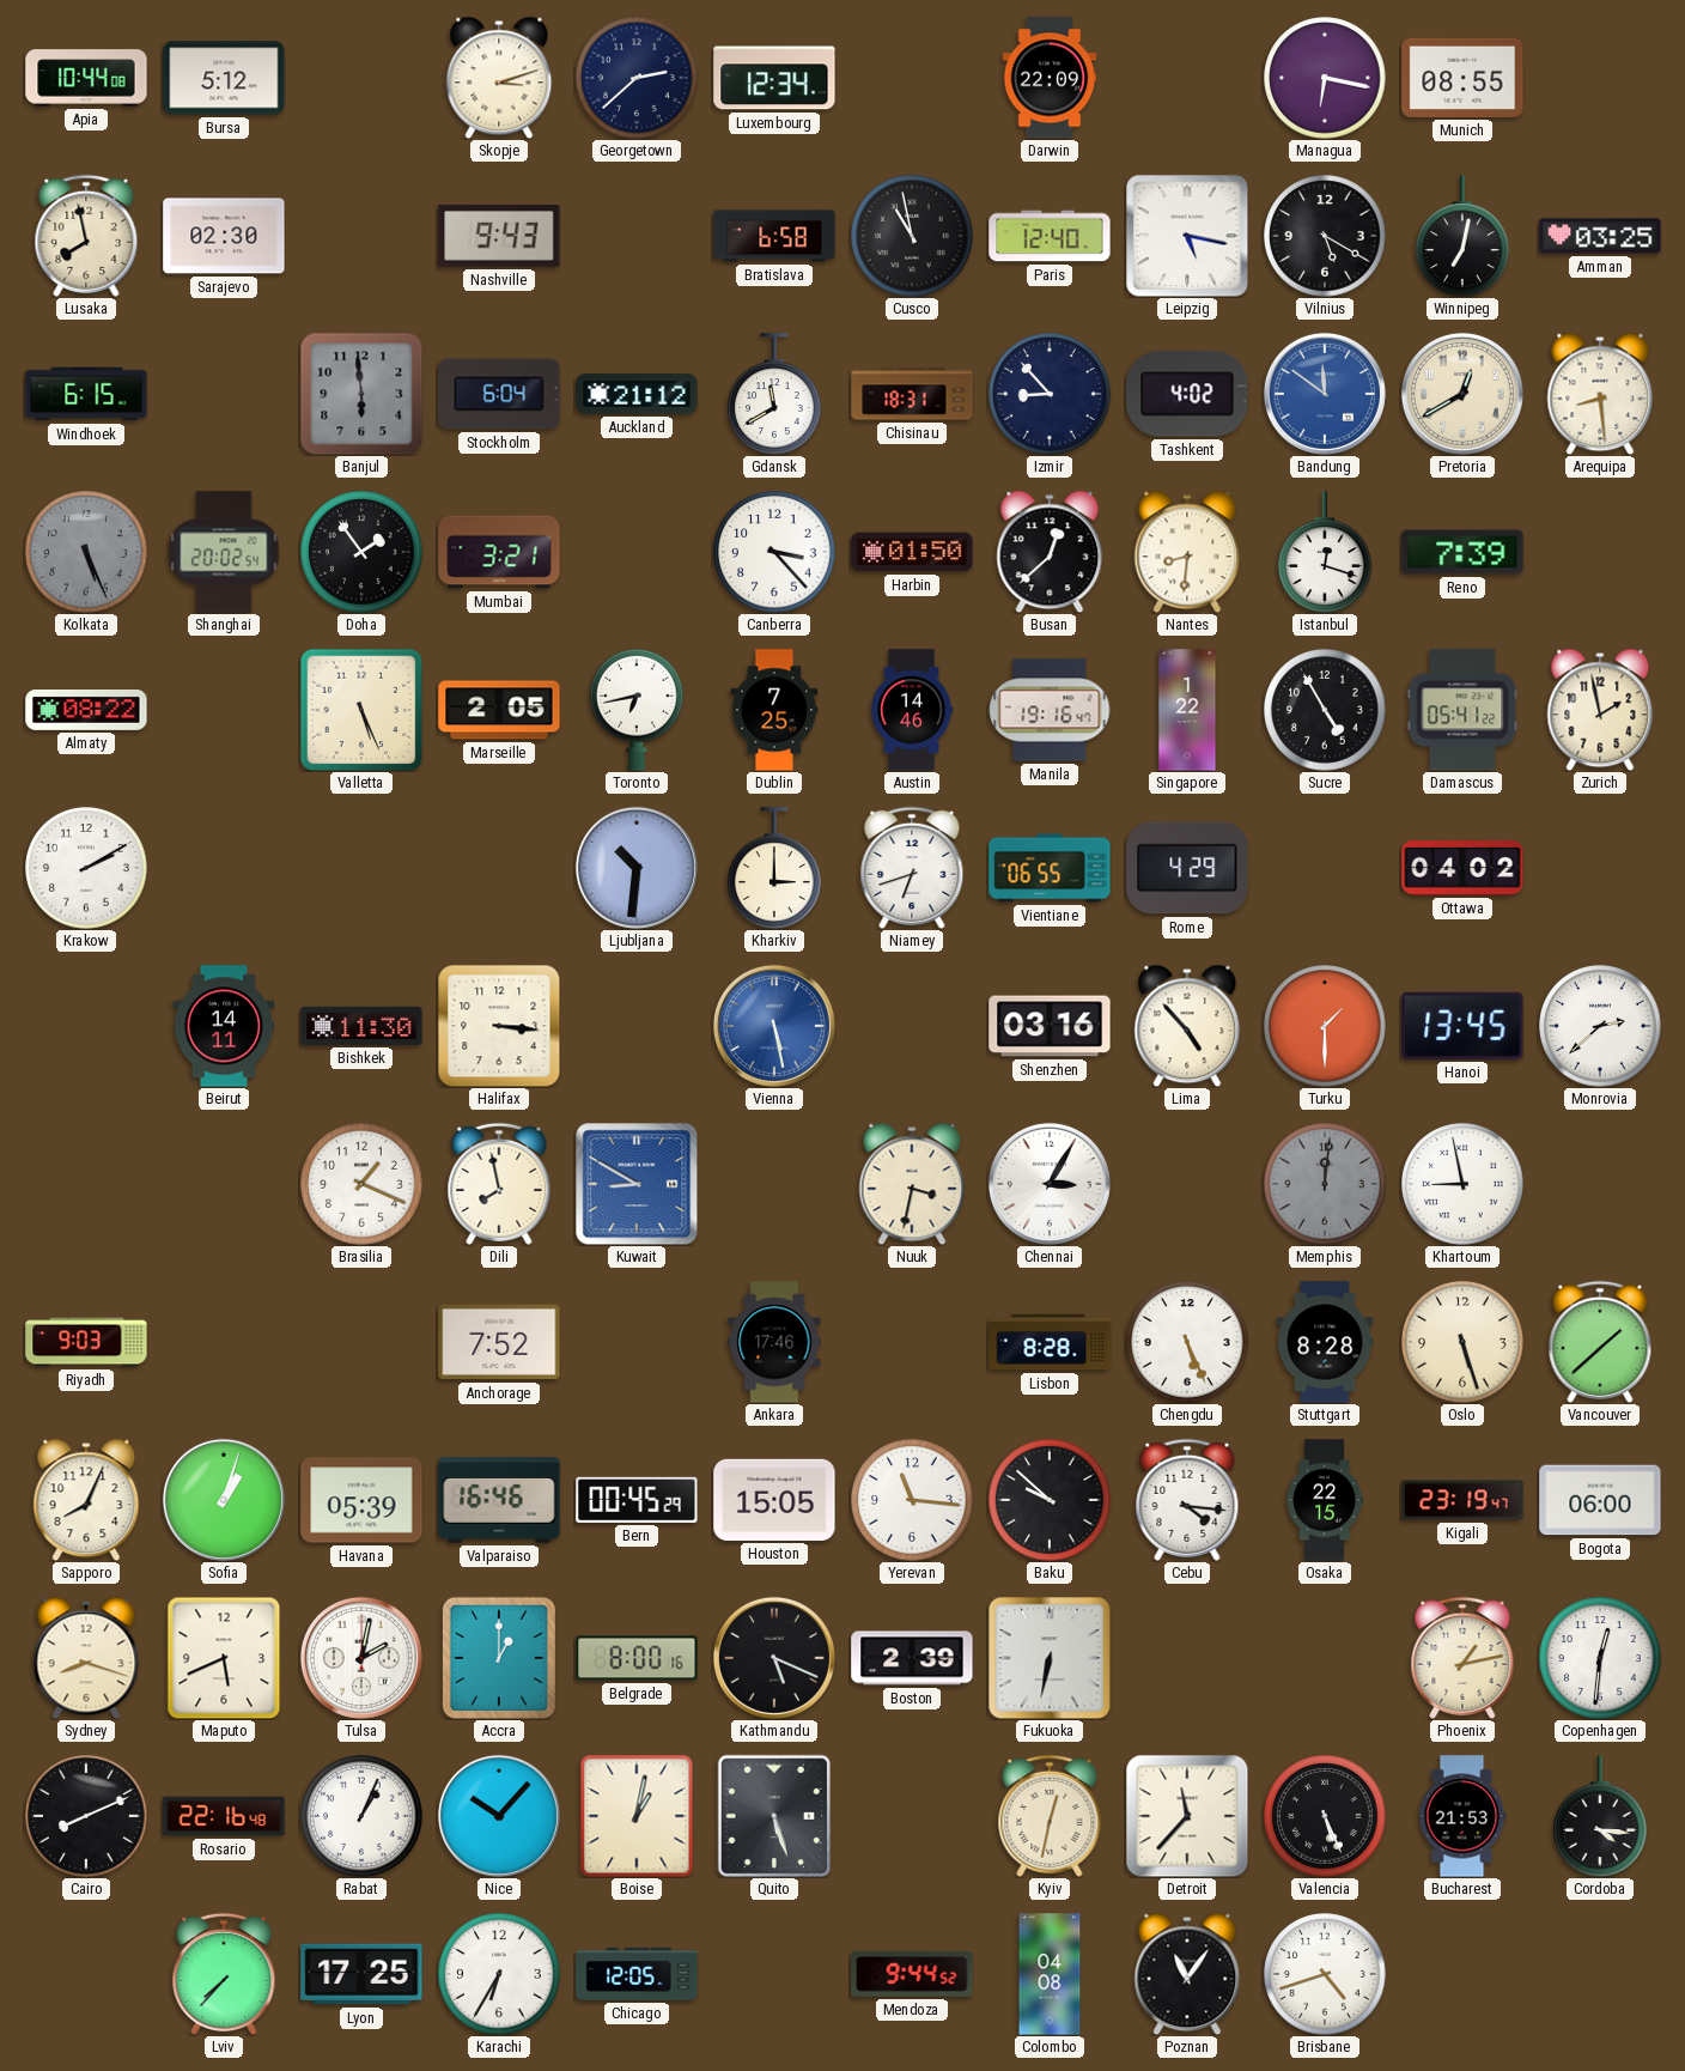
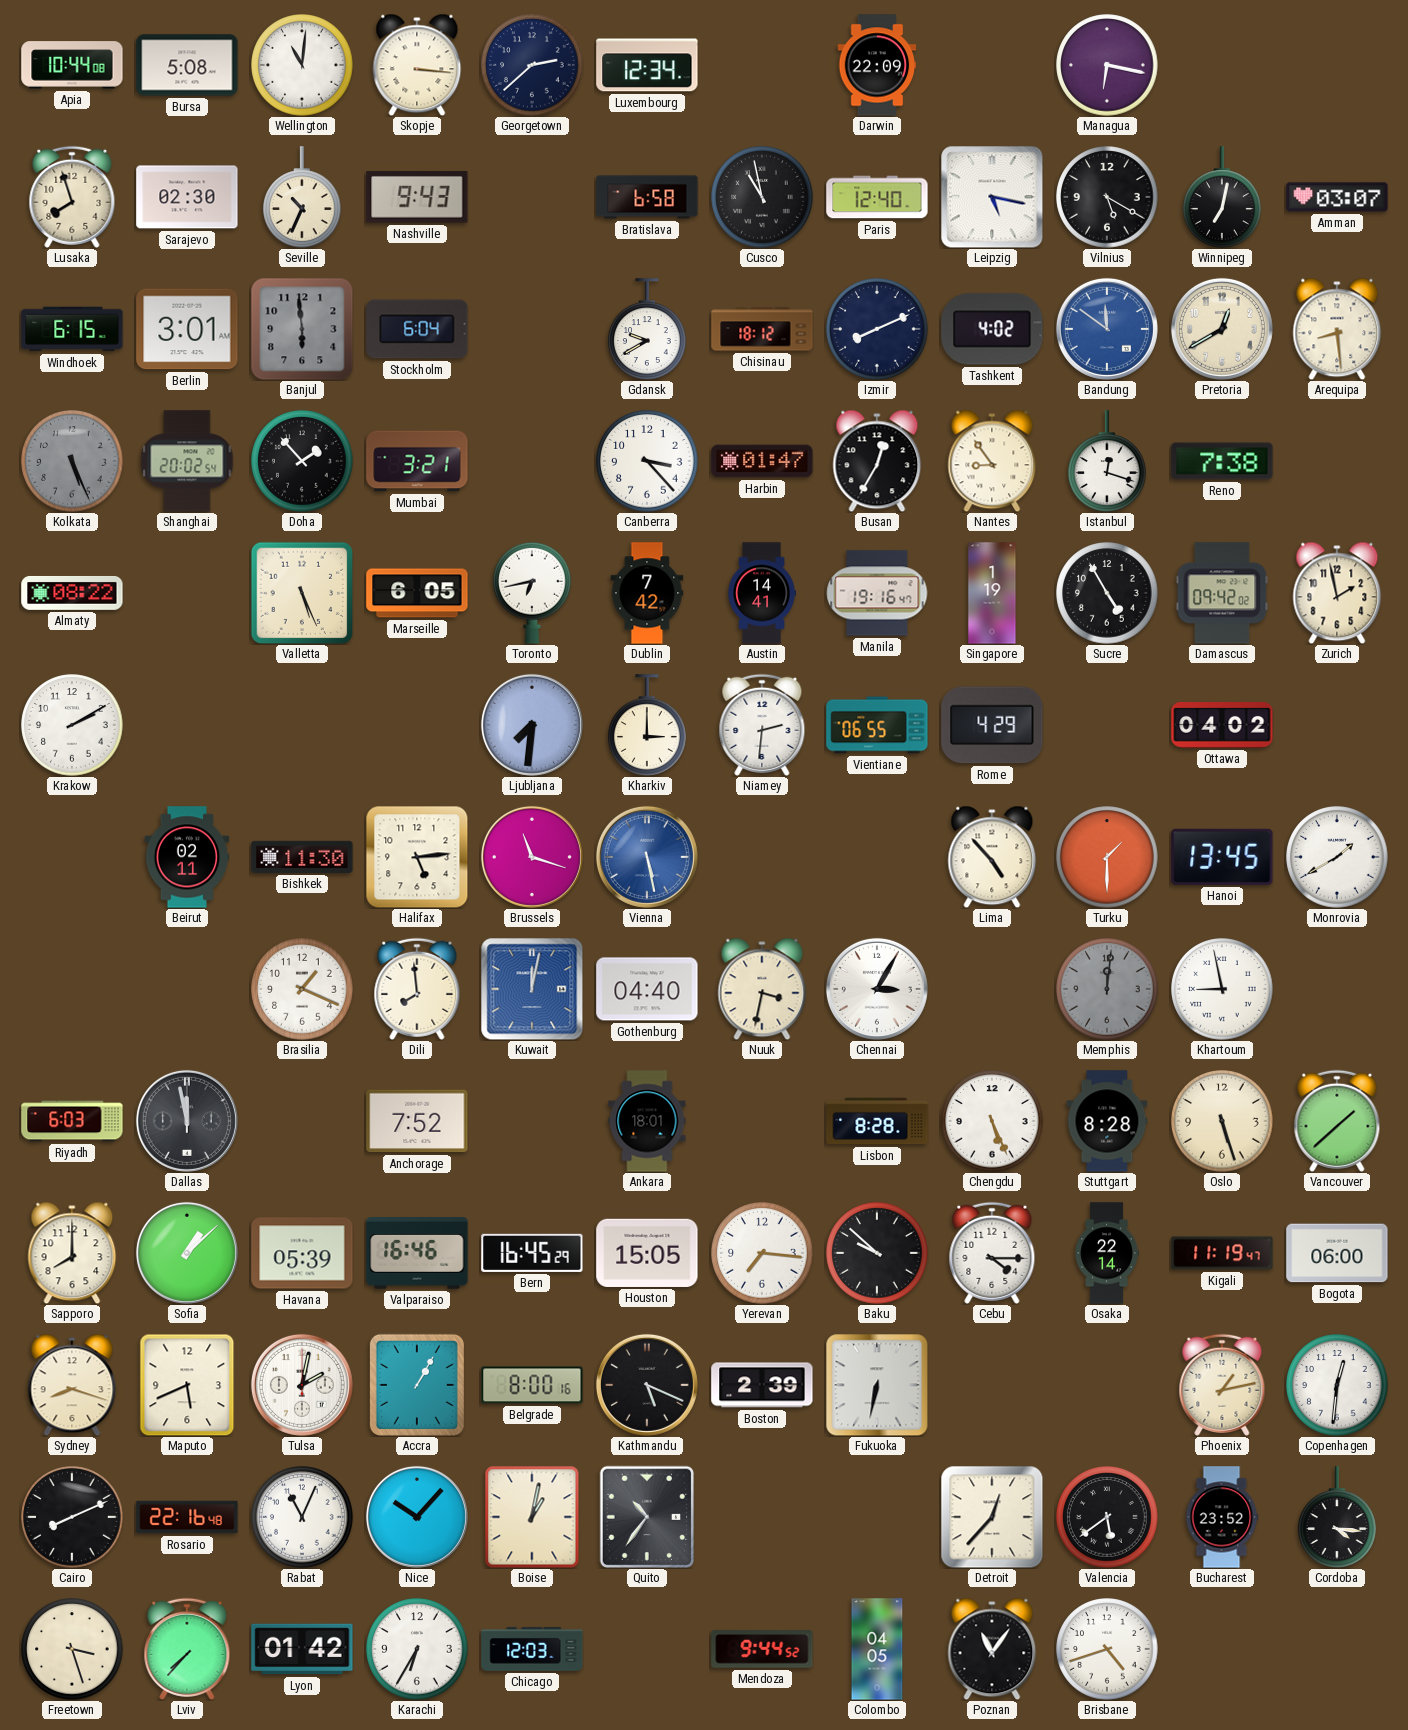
Bursa: 5:12 -> 5:08
Wellington: none -> 11:01
Skopje: 3:12 -> 3:16
Munich: 08:55 -> none
Lusaka: 7:58 -> 7:57
Seville: none -> 10:34
Amman: 03:25 -> 03:07
Berlin: none -> 3:01
Auckland: 21:12 -> none
Gdansk: 11:40 -> 9:40
Chisinau: 18:31 -> 18:12
Izmir: 8:53 -> 8:11
Doha: 1:54 -> 1:53
Harbin: 01:50 -> 01:47
Busan: 12:38 -> 12:35
Nantes: 8:31 -> 8:54
Reno: 7:39 -> 7:38
Marseille: 2:05 -> 6:05
Dublin: 7:25 -> 7:42
Austin: 14:46 -> 14:41
Singapore: 1:22 -> 1:19
Damascus: 05:41 -> 09:42
Ljubljana: 10:31 -> 7:31
Niamey: 6:42 -> 2:31
Beirut: 14:11 -> 02:11
Halifax: 3:16 -> 5:14
Brussels: none -> 11:18
Shenzhen: 03:16 -> none
Monrovia: 2:38 -> 1:40
Dili: 7:58 -> 7:59
Kuwait: 8:50 -> 12:02
Gothenburg: none -> 04:40
Riyadh: 9:03 -> 6:03
Dallas: none -> 11:58
Ankara: 17:46 -> 18:01
Sapporo: 8:04 -> 8:00
Sofia: 1:03 -> 1:08
Bern: 00:45 -> 16:45
Yerevan: 11:16 -> 7:16
Cebu: 4:16 -> 4:15
Osaka: 22:15 -> 22:14
Kigali: 23:19 -> 11:19
Accra: 1:00 -> 1:05
Rabat: 1:04 -> 11:04
Quito: 5:27 -> 10:36
Kyiv: 12:32 -> none
Detroit: 11:37 -> 12:37
Valencia: 5:26 -> 5:39
Bucharest: 21:53 -> 23:52
Freetown: none -> 3:27
Lyon: 17:25 -> 01:42
Chicago: 12:05 -> 12:03
Colombo: 04:08 -> 04:05
